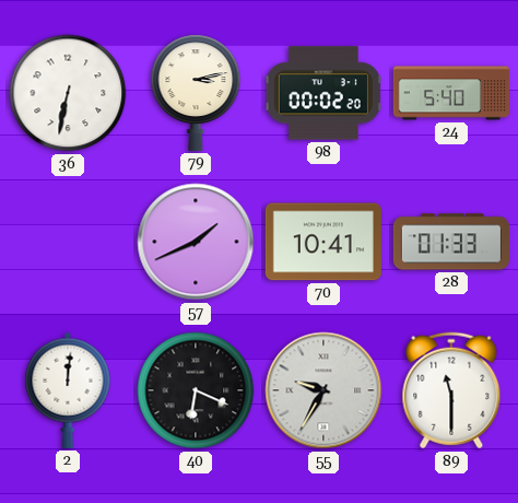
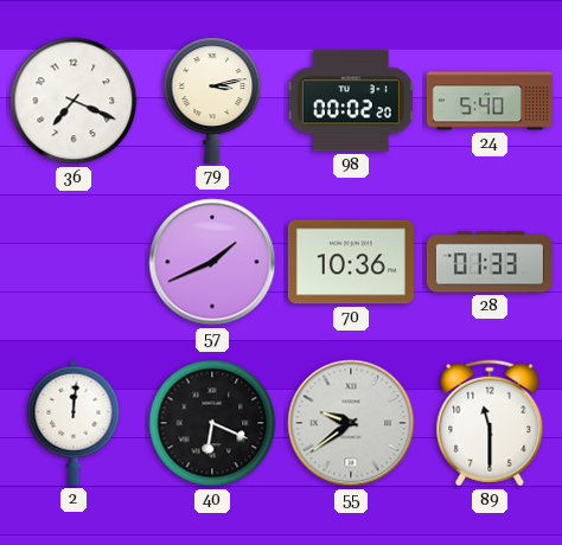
36: 6:32 -> 7:19
70: 10:41 -> 10:36
55: 9:35 -> 9:39
